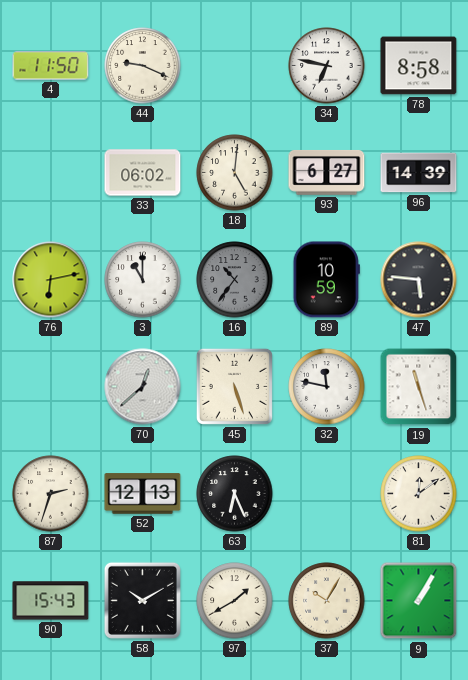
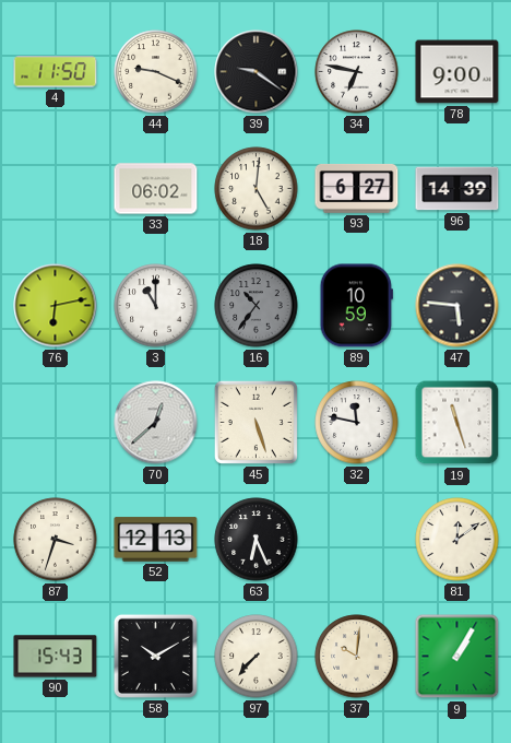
39: none -> 9:21
78: 8:58 -> 9:00
87: 2:33 -> 3:33
97: 1:40 -> 7:37
37: 10:05 -> 10:01
